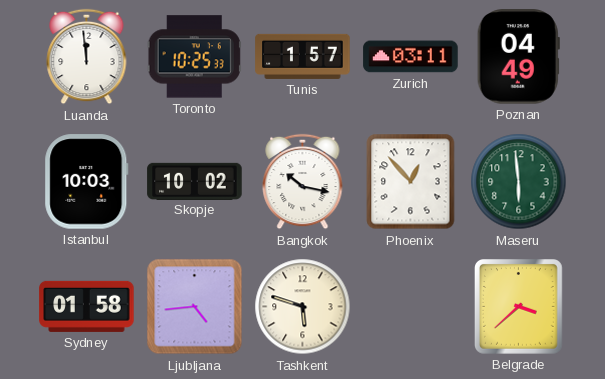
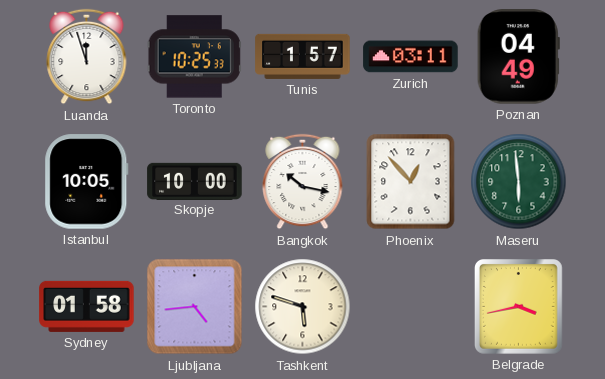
Luanda: 11:59 -> 11:57
Istanbul: 10:03 -> 10:05
Skopje: 10:02 -> 10:00
Belgrade: 3:38 -> 3:43
